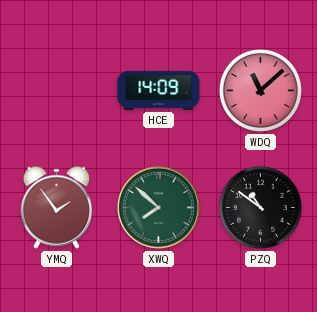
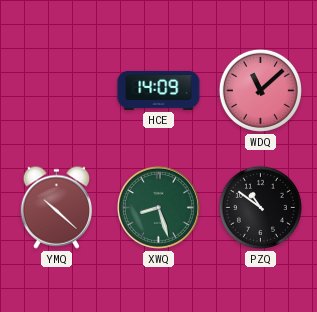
YMQ: 1:54 -> 10:22
XWQ: 7:52 -> 8:27
